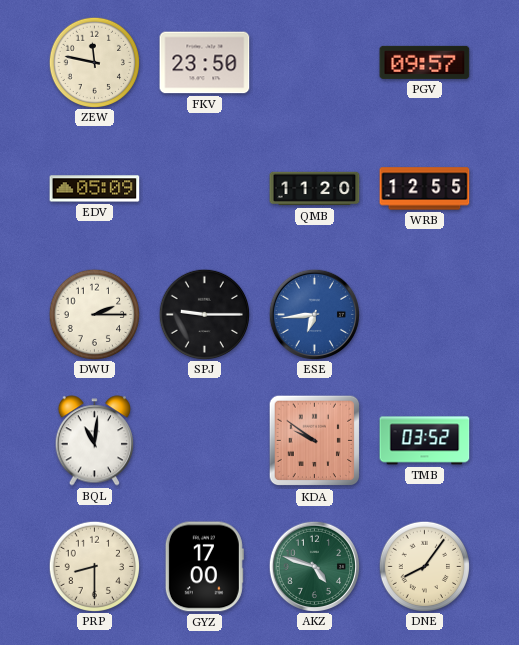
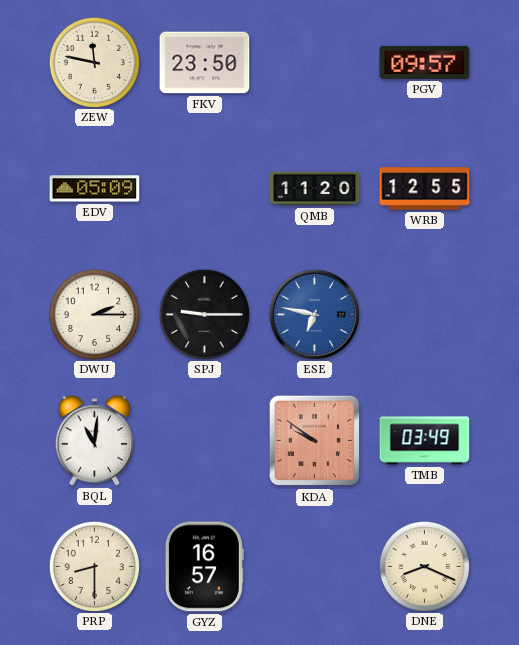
ESE: 6:44 -> 6:47
TMB: 03:52 -> 03:49
GYZ: 17:00 -> 16:57
AKZ: 4:48 -> none
DNE: 8:06 -> 8:19
